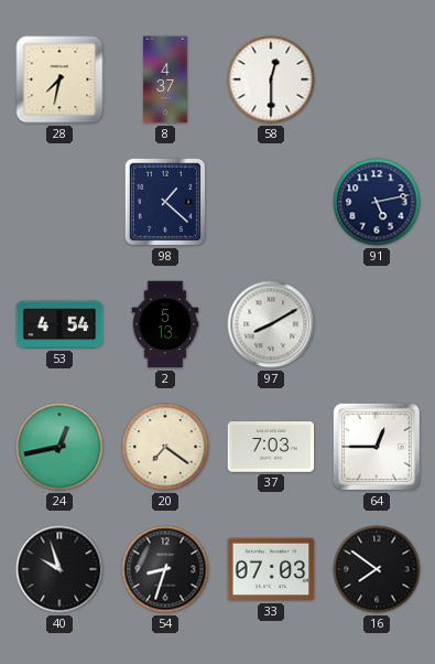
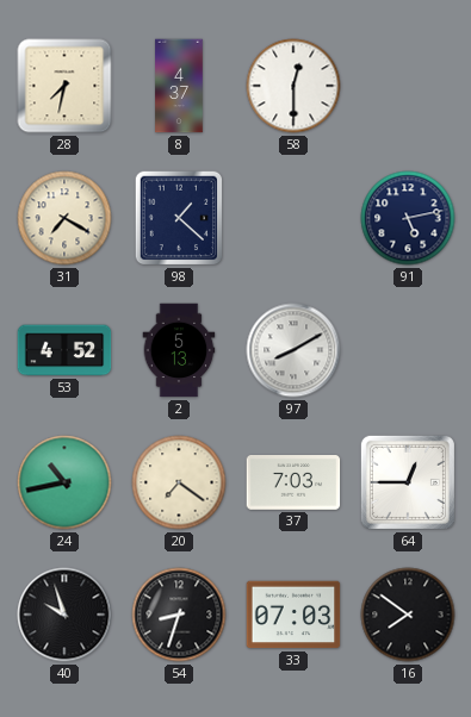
31: none -> 7:20
53: 4:54 -> 4:52
24: 12:43 -> 10:43
